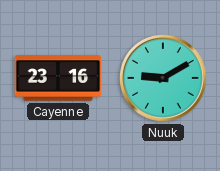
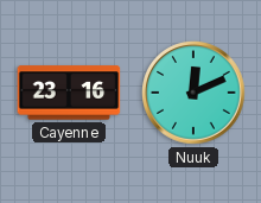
Nuuk: 9:10 -> 12:11
